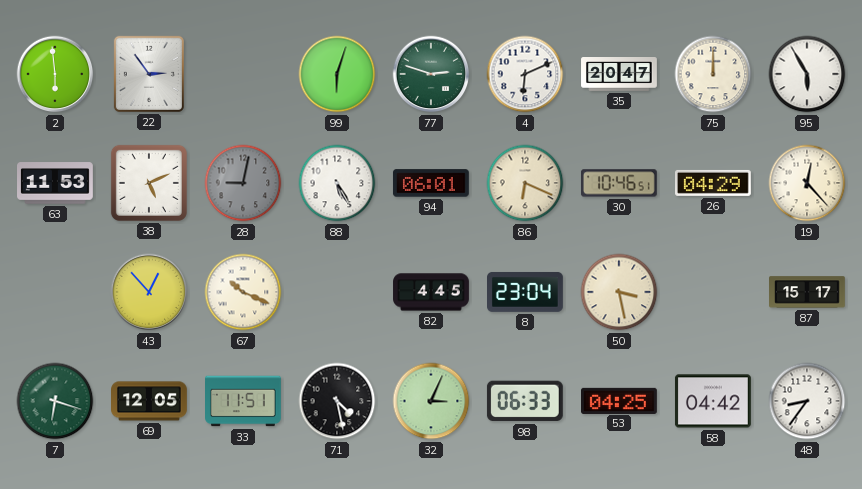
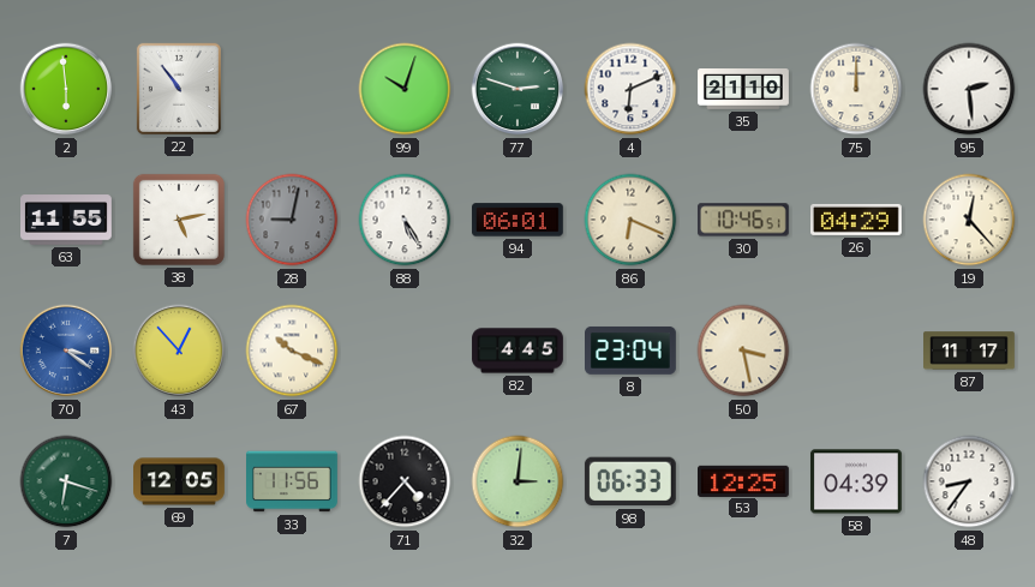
22: 2:54 -> 10:54
99: 6:03 -> 10:03
35: 20:47 -> 21:10
95: 5:55 -> 2:29
63: 11:53 -> 11:55
38: 5:11 -> 5:13
70: none -> 3:21
87: 15:17 -> 11:17
33: 11:51 -> 11:56
71: 4:28 -> 4:37
32: 3:04 -> 3:01
53: 04:25 -> 12:25
58: 04:42 -> 04:39
